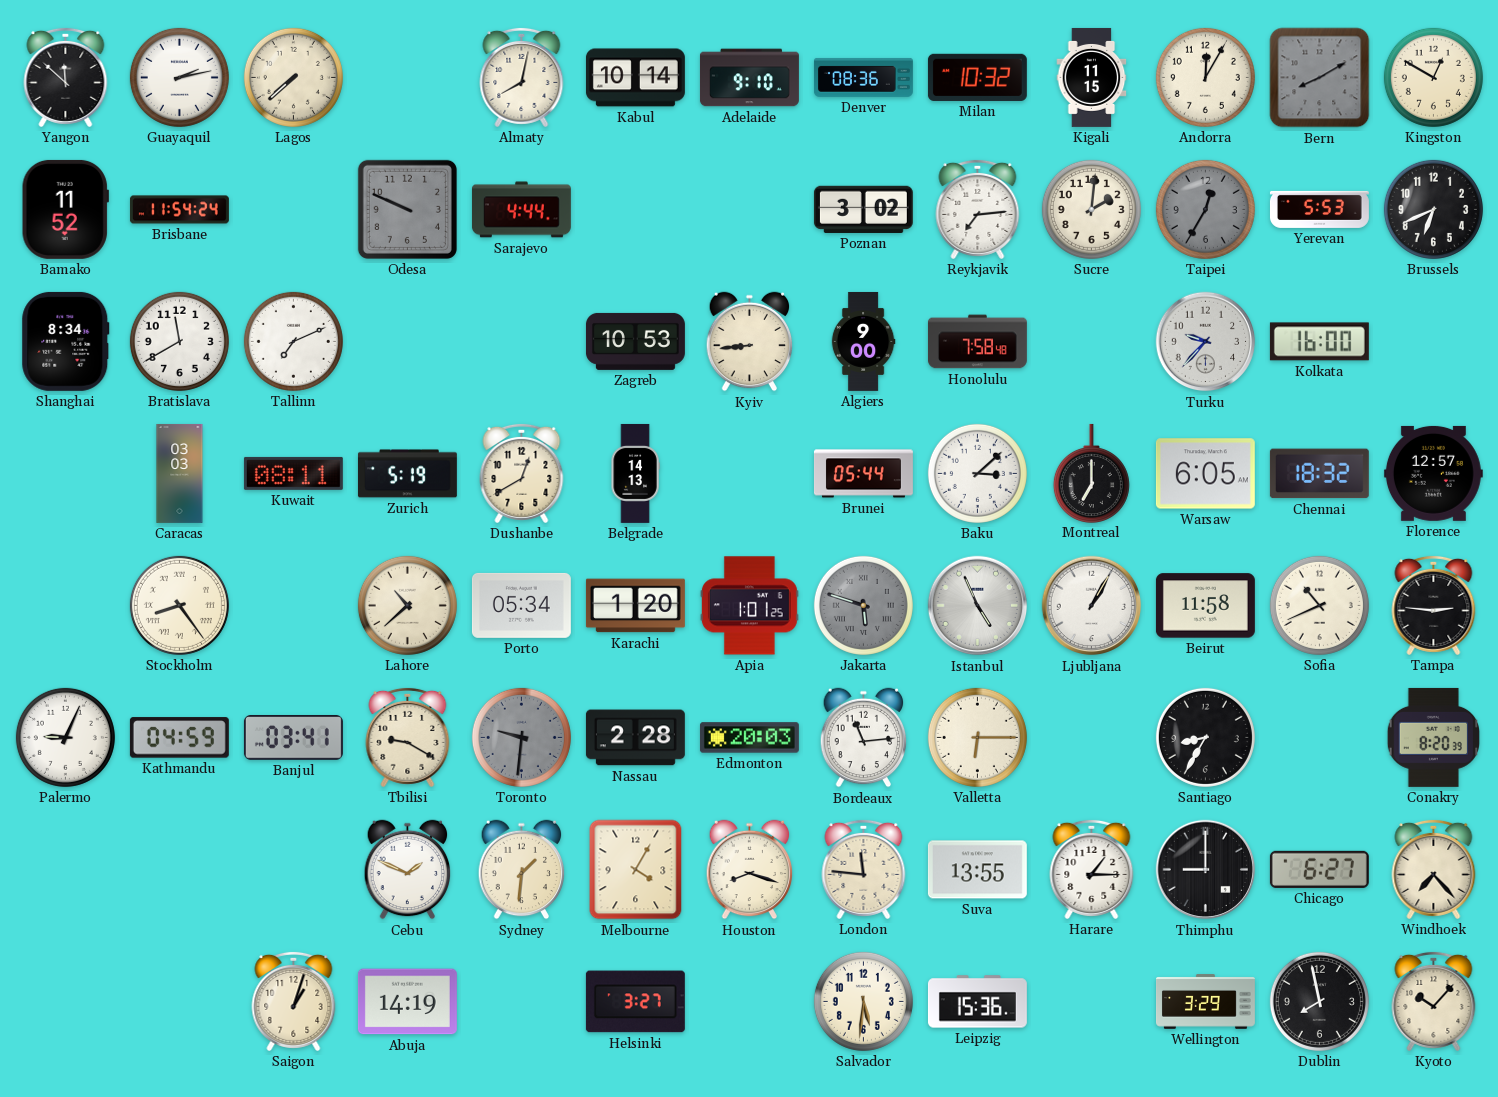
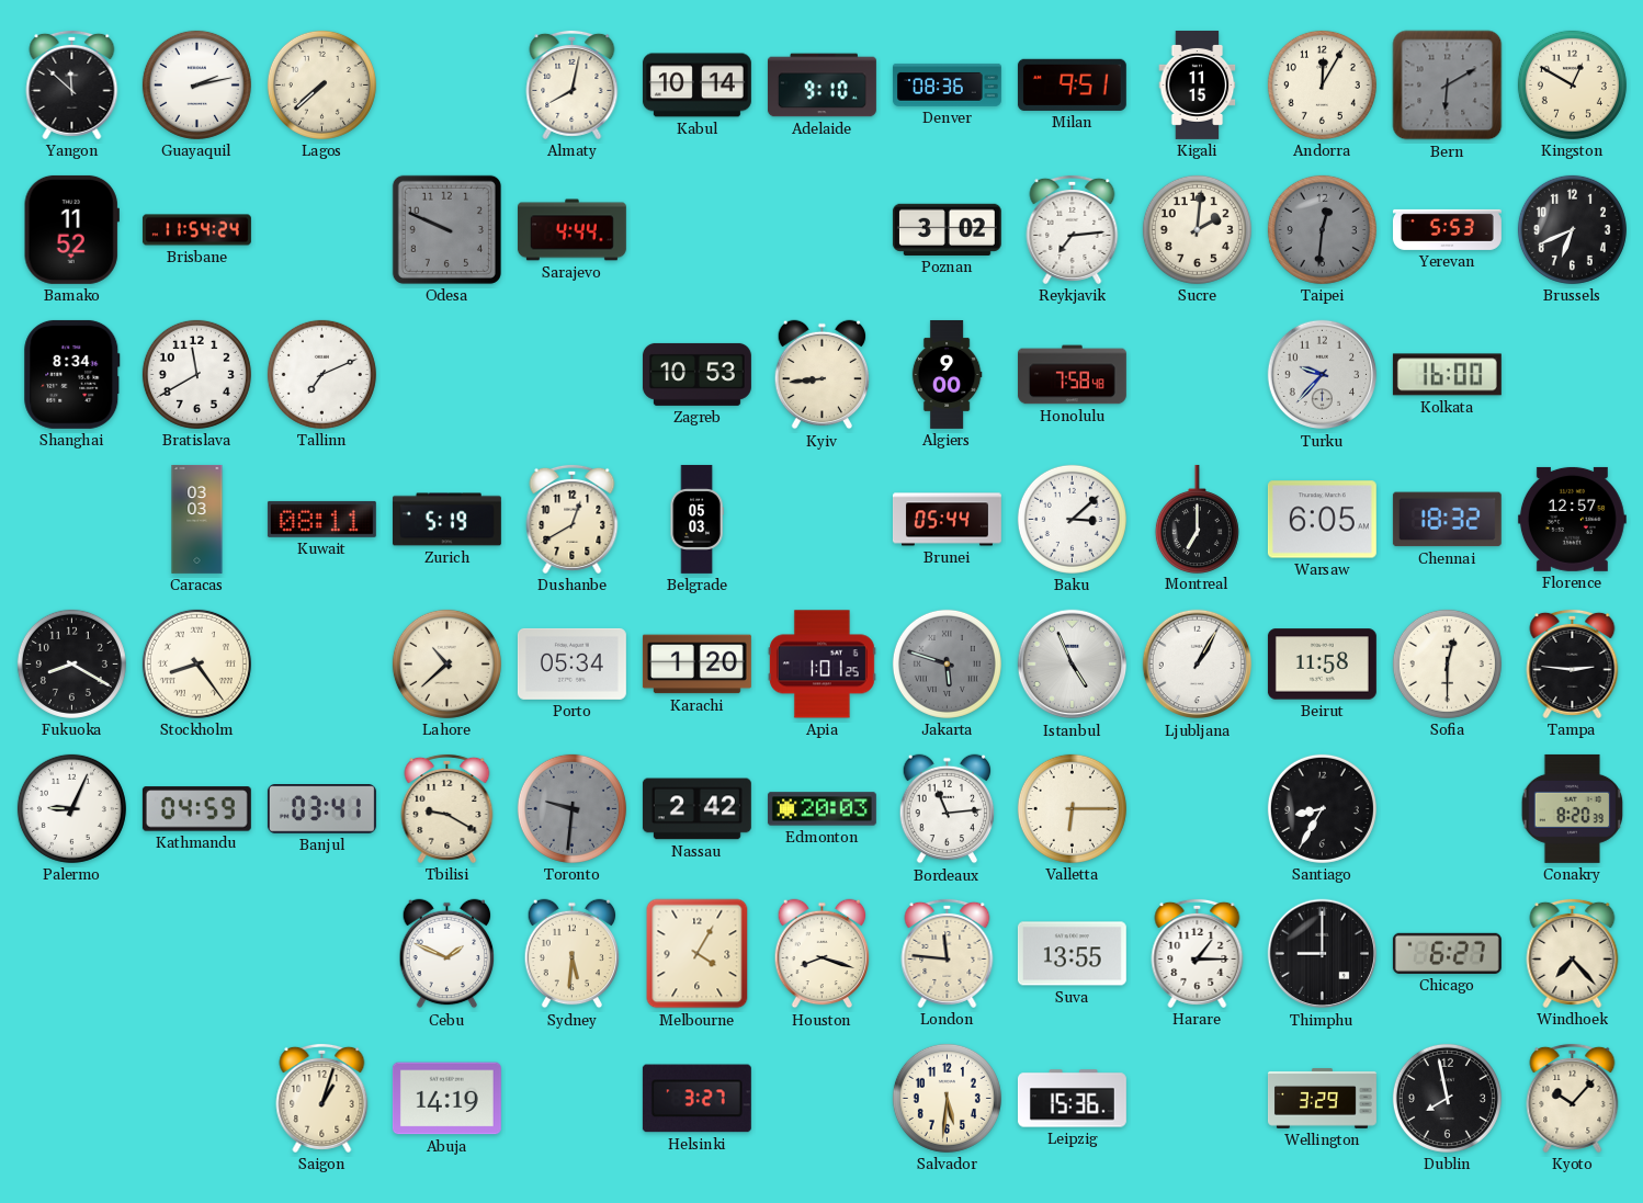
Milan: 10:32 -> 9:51
Bern: 8:10 -> 6:10
Taipei: 12:35 -> 12:31
Belgrade: 14:13 -> 05:03
Fukuoka: none -> 8:20
Sofia: 10:41 -> 12:30
Nassau: 2:28 -> 2:42
Sydney: 1:31 -> 5:31
